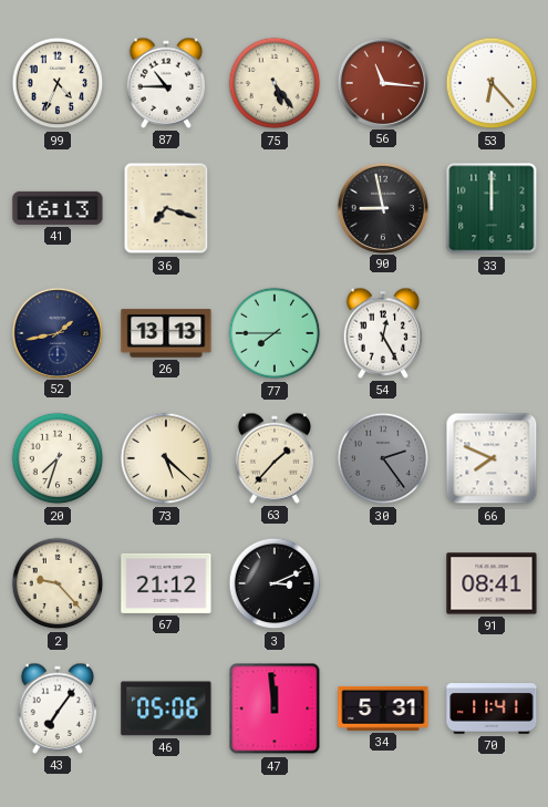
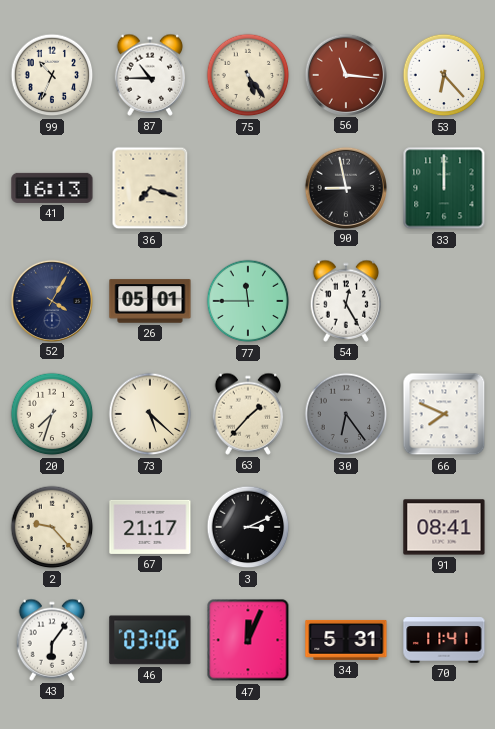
99: 4:34 -> 10:34
52: 1:43 -> 4:05
26: 13:13 -> 05:01
77: 7:45 -> 11:45
30: 2:24 -> 6:24
67: 21:12 -> 21:17
43: 7:06 -> 6:06
46: 05:06 -> 03:06
47: 11:59 -> 12:04
